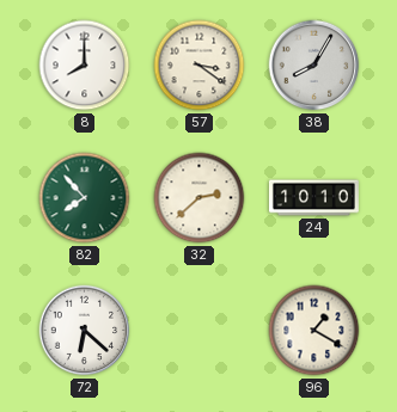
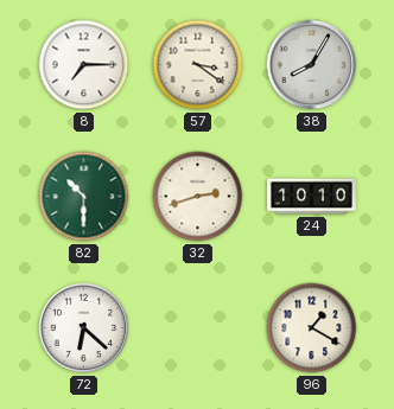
8: 8:00 -> 7:15
82: 7:53 -> 10:30
32: 2:38 -> 2:42
